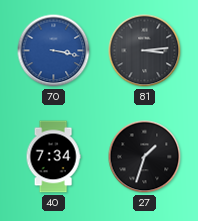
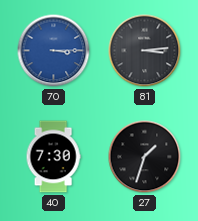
70: 3:17 -> 3:15
40: 7:34 -> 7:30
